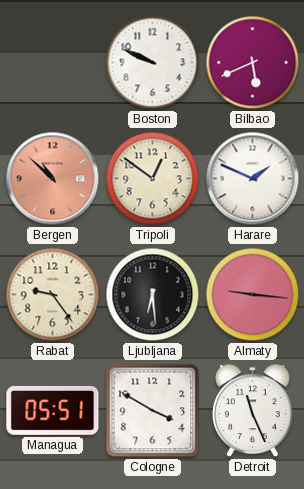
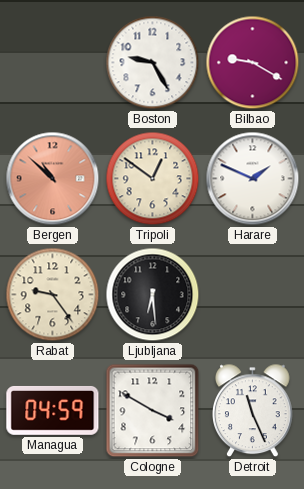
Boston: 9:49 -> 9:25
Bilbao: 5:41 -> 9:20
Almaty: 9:16 -> none
Managua: 05:51 -> 04:59
